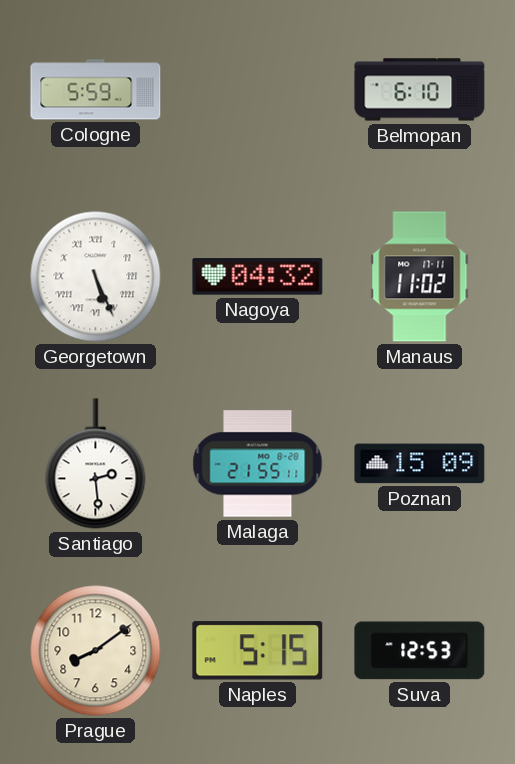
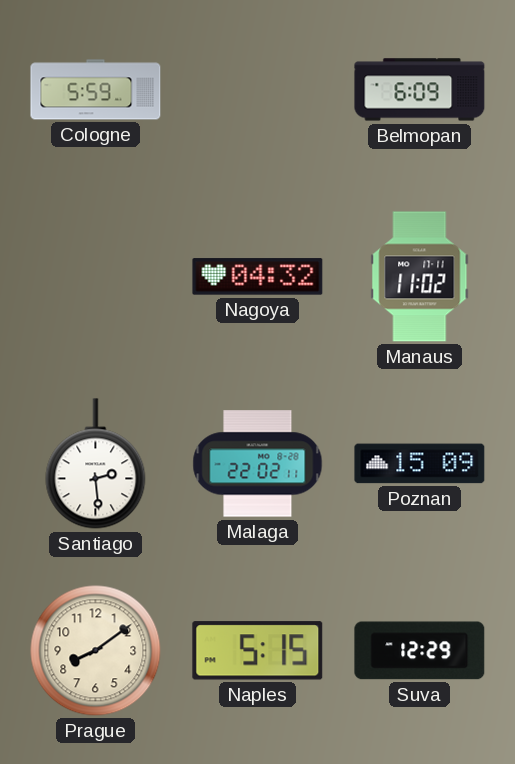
Belmopan: 6:10 -> 6:09
Georgetown: 5:26 -> none
Malaga: 21:55 -> 22:02
Suva: 12:53 -> 12:29
